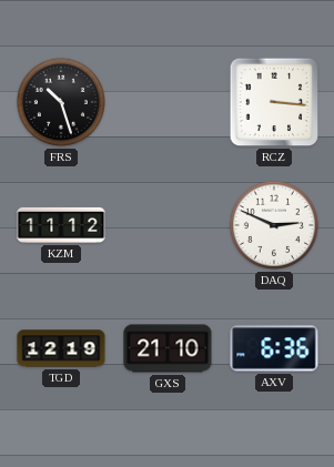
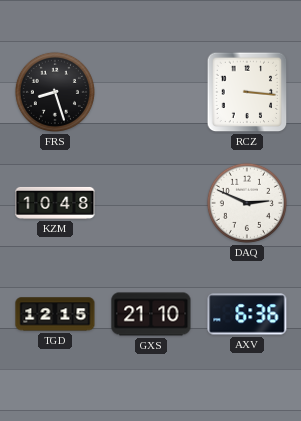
FRS: 10:27 -> 8:27
KZM: 11:12 -> 10:48
TGD: 12:19 -> 12:15
